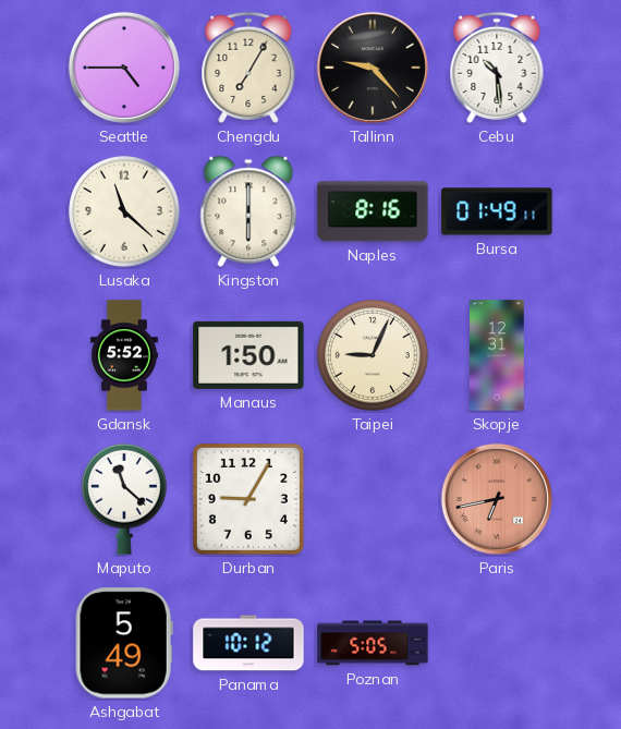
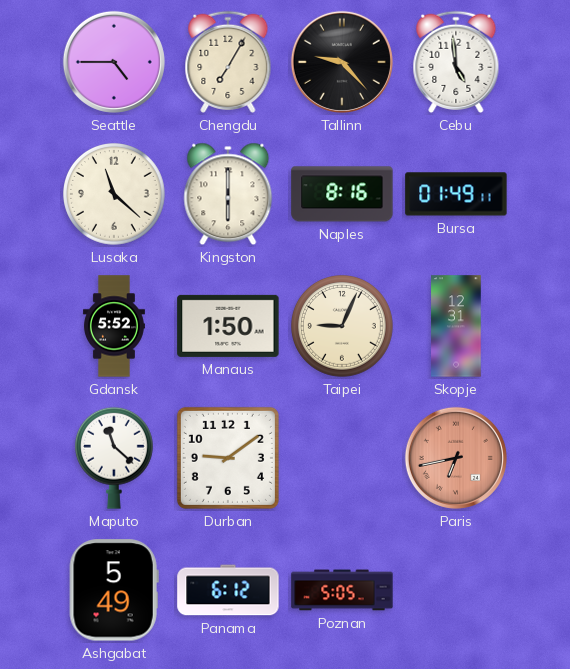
Cebu: 10:29 -> 4:59
Durban: 9:05 -> 9:09
Panama: 10:12 -> 6:12
